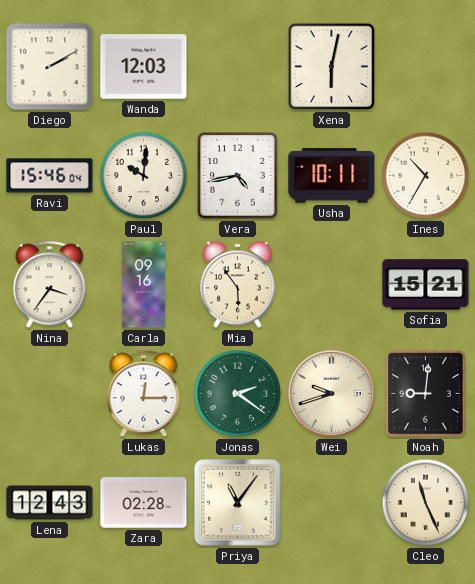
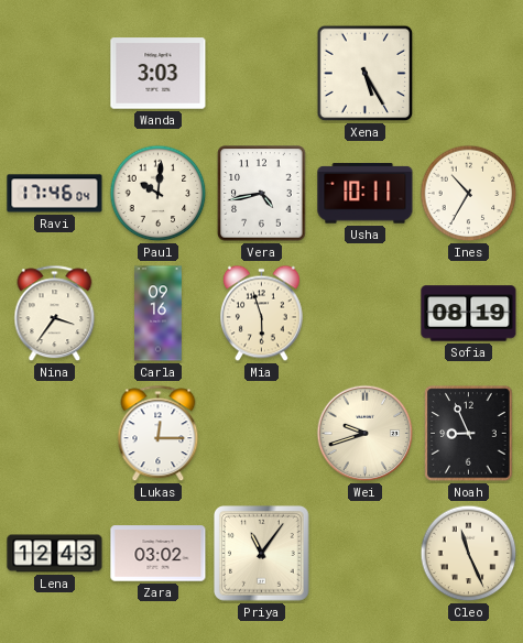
Diego: 2:10 -> none
Wanda: 12:03 -> 3:03
Xena: 6:02 -> 5:25
Ravi: 15:46 -> 17:46
Mia: 5:54 -> 5:57
Sofia: 15:21 -> 08:19
Jonas: 2:21 -> none
Noah: 9:01 -> 8:56
Zara: 02:28 -> 03:02
